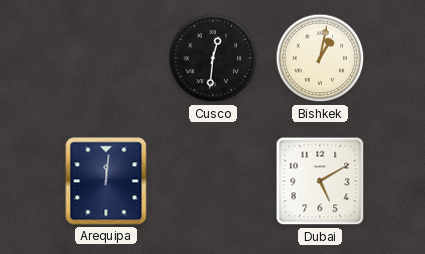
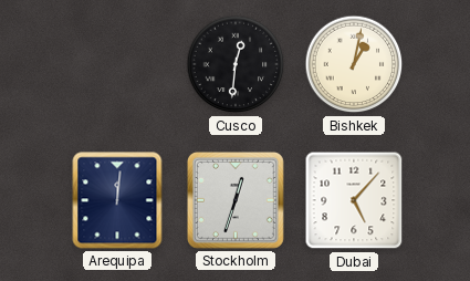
Stockholm: none -> 12:33
Dubai: 5:10 -> 5:07
